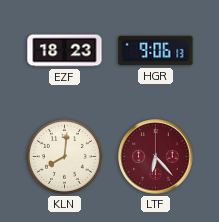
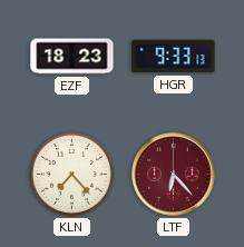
HGR: 9:06 -> 9:33
KLN: 8:01 -> 7:23
